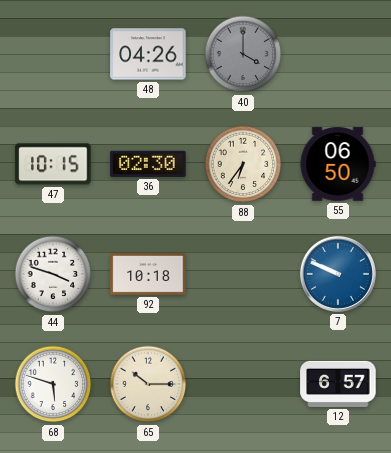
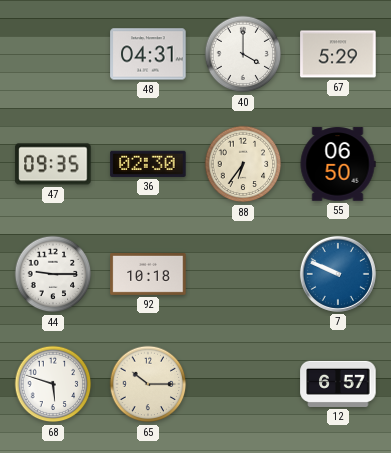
48: 04:26 -> 04:31
40 dial: grey -> white
67: none -> 5:29
47: 10:15 -> 09:35
44: 3:48 -> 9:15
